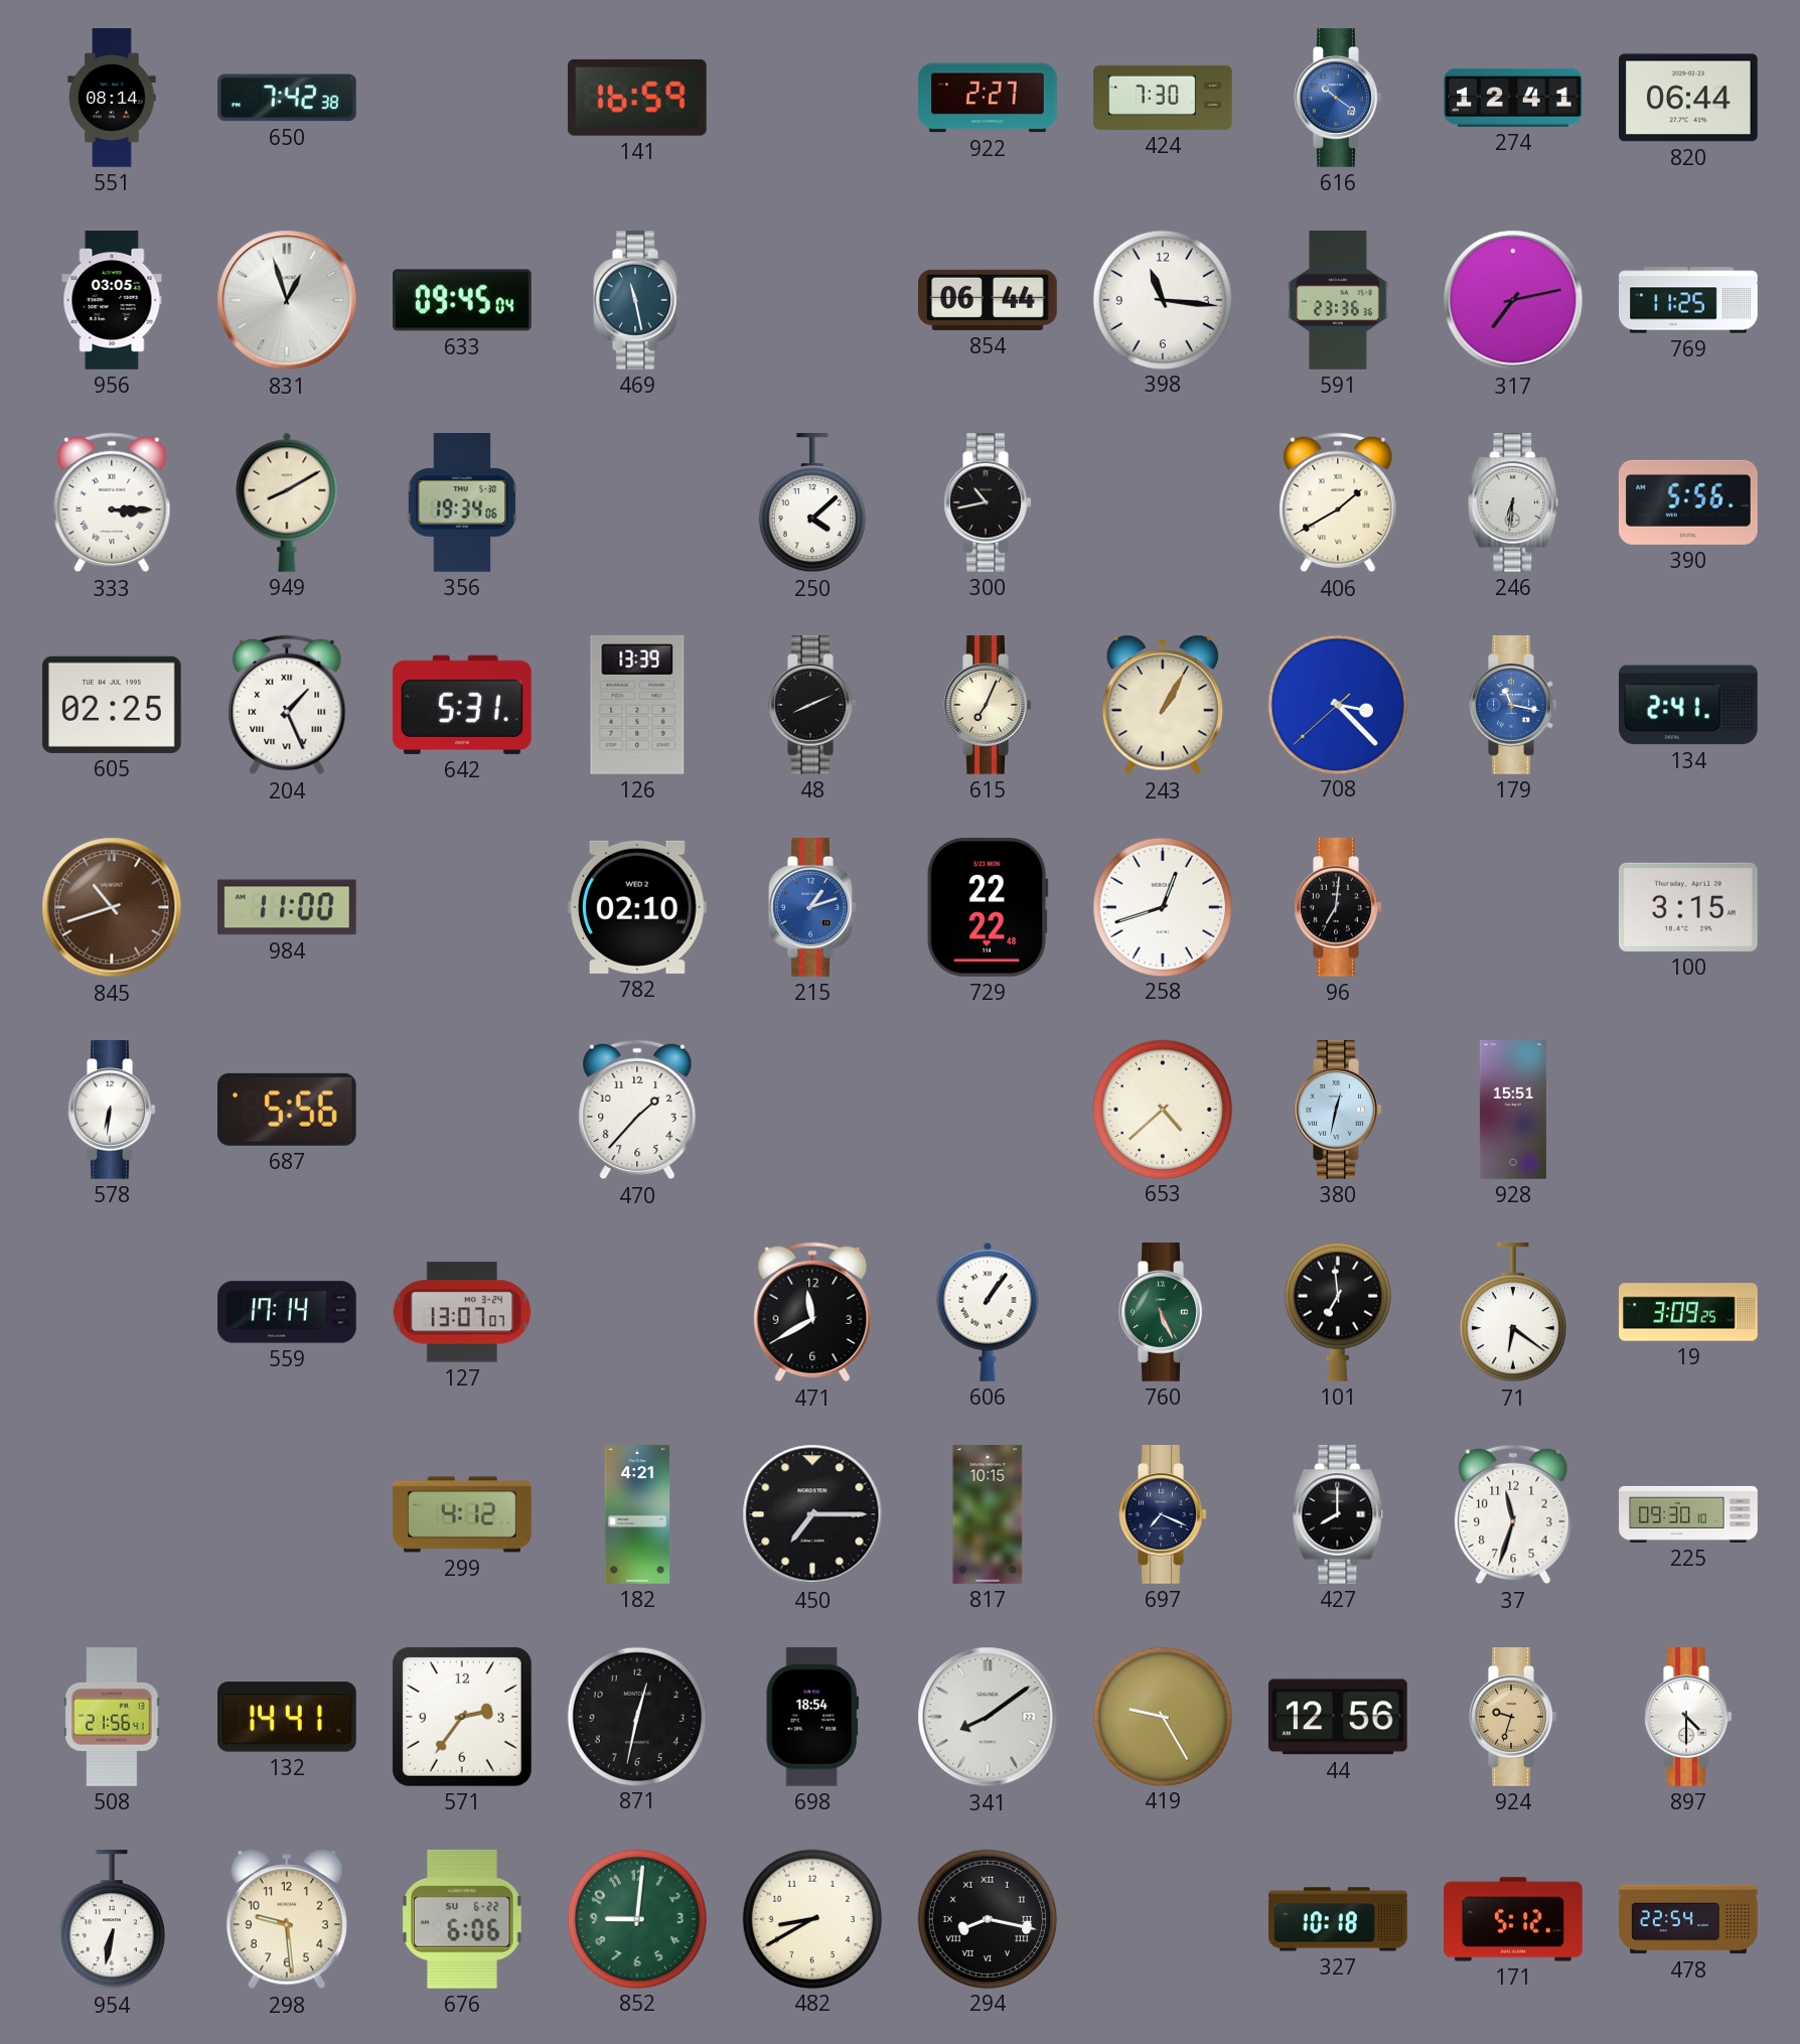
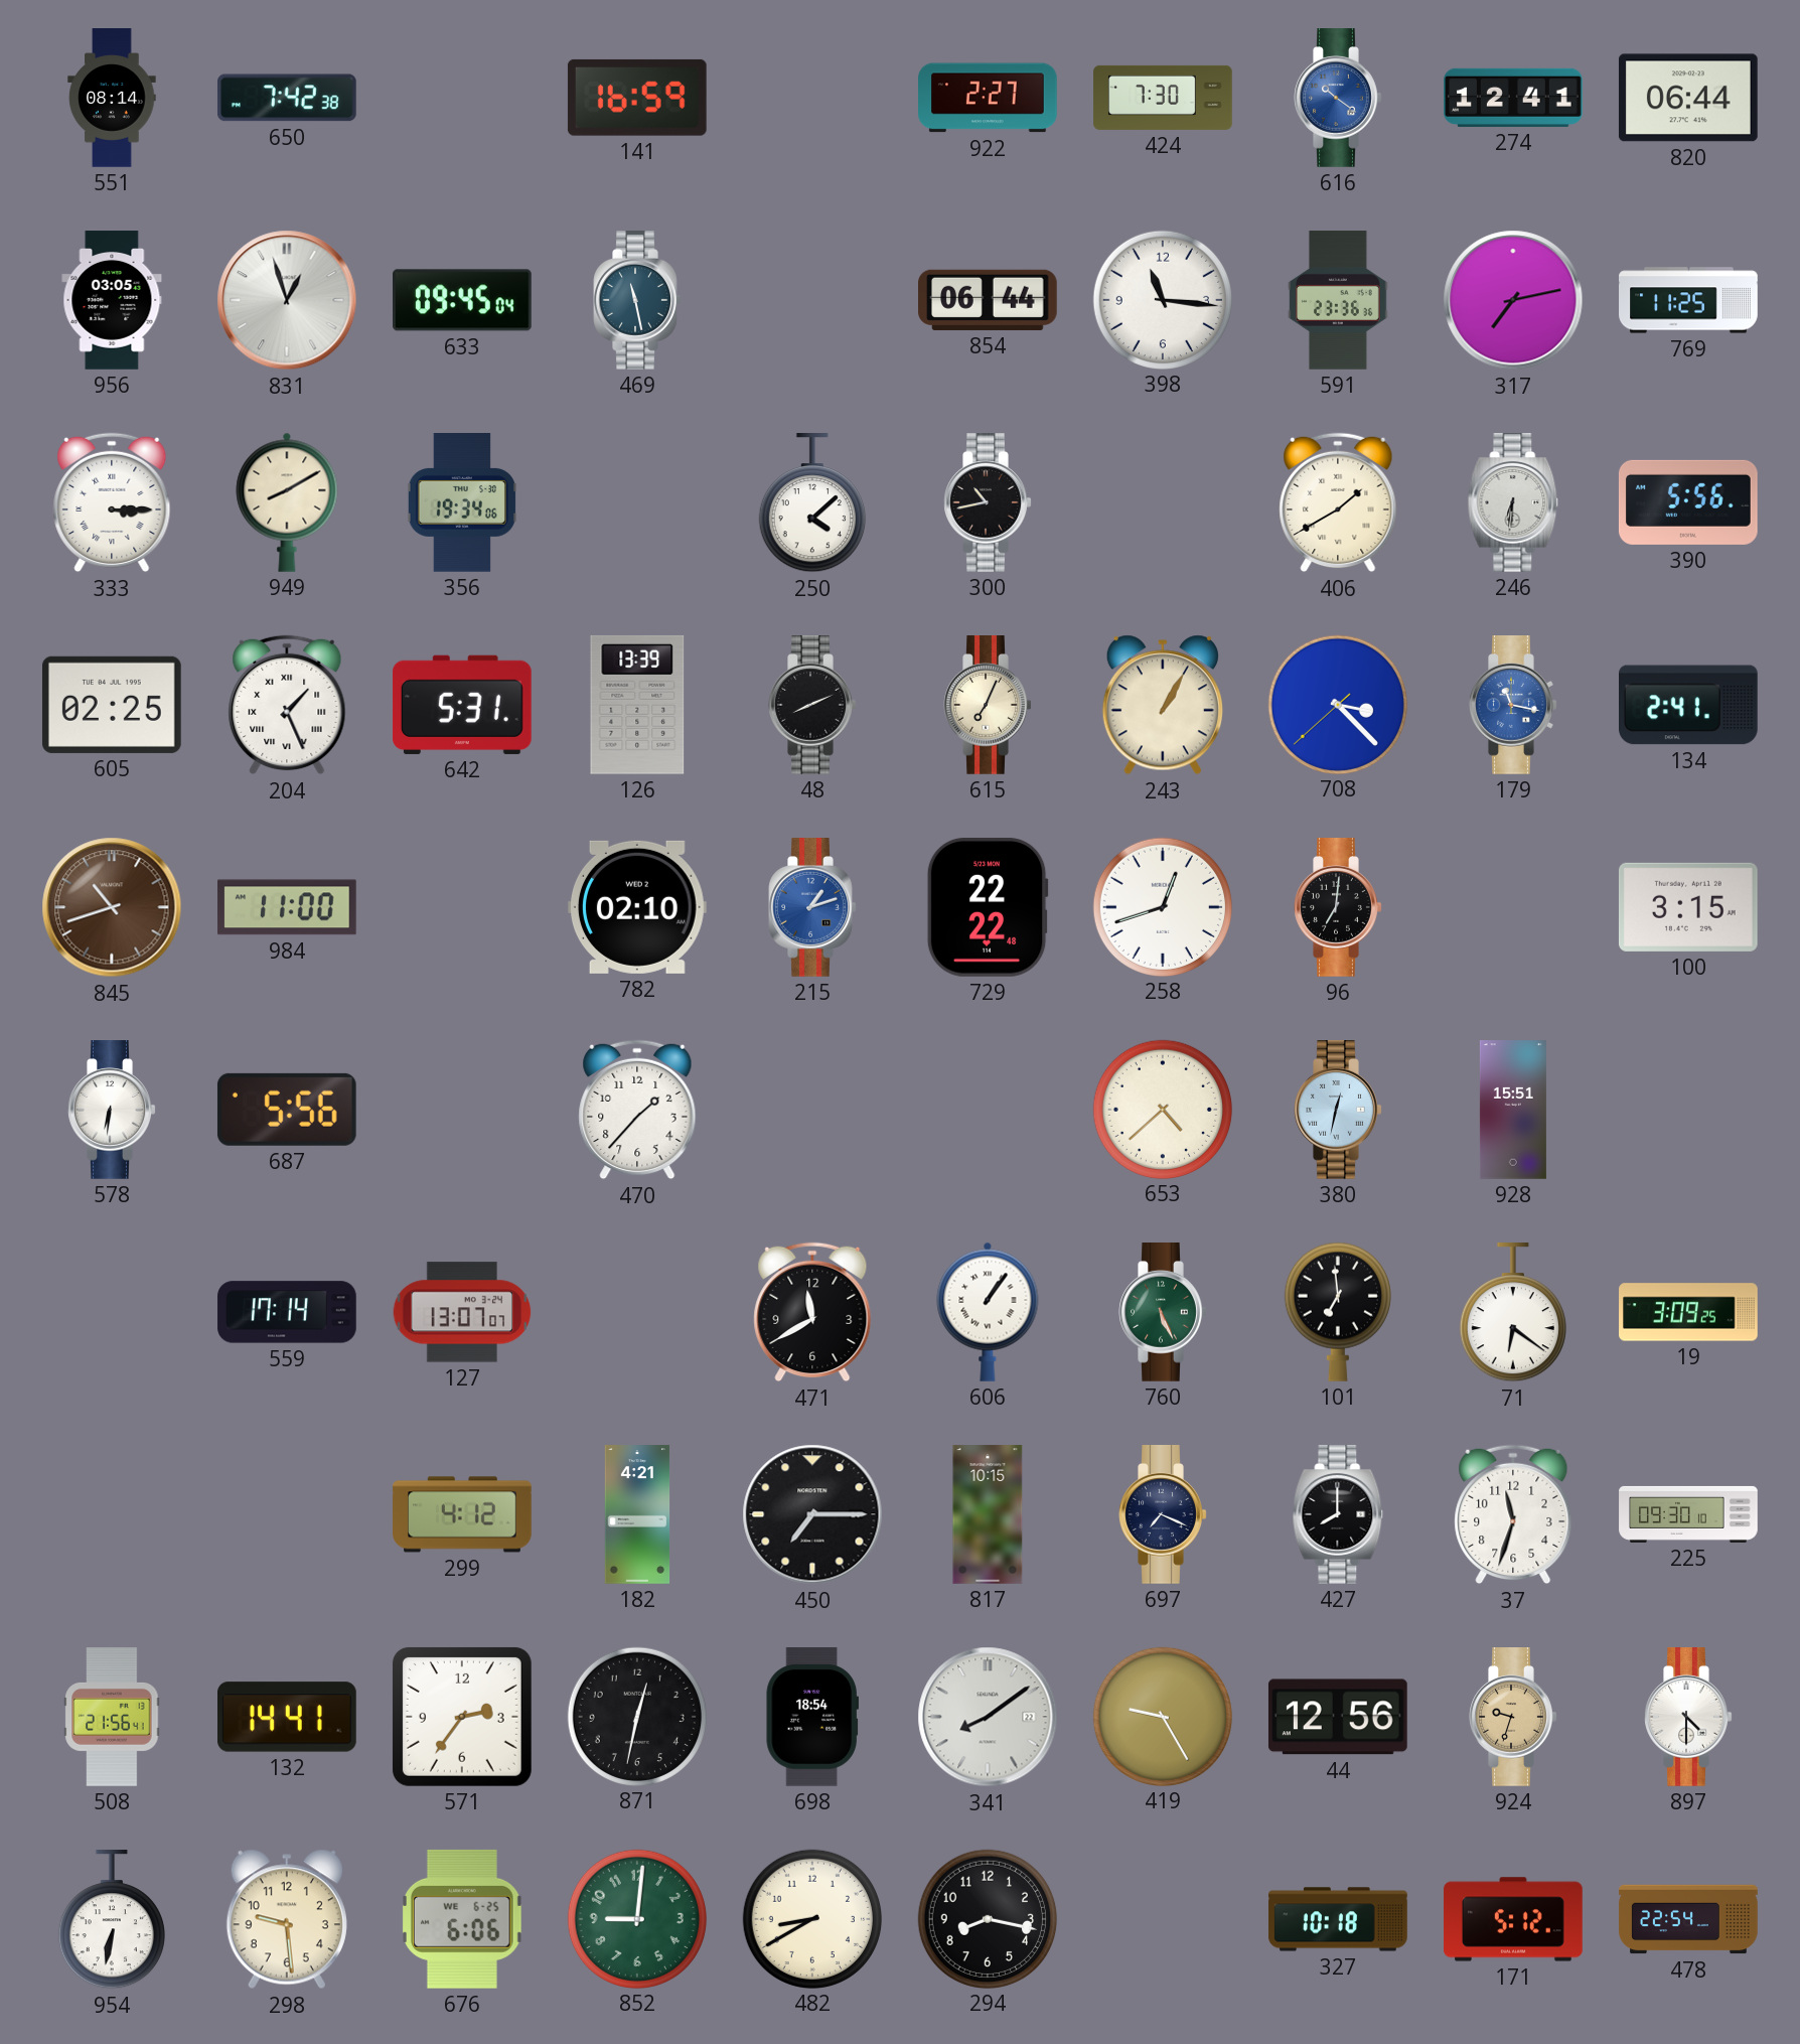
676 date: SU 6-22 -> WE 6-25
294 numerals: Roman -> Arabic
